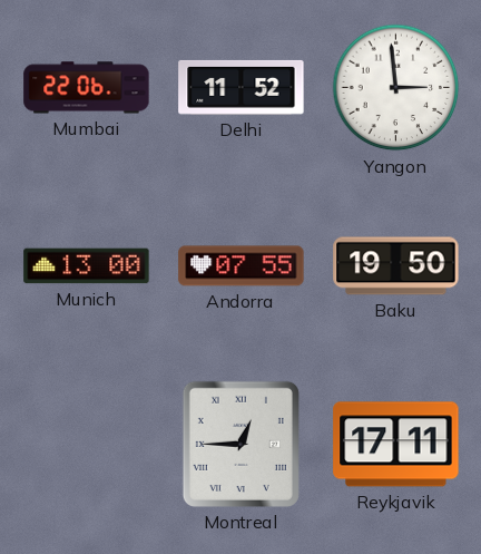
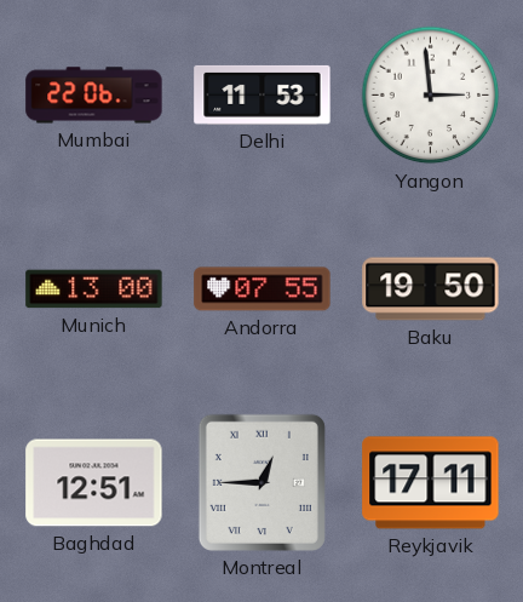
Delhi: 11:52 -> 11:53
Baghdad: none -> 12:51
